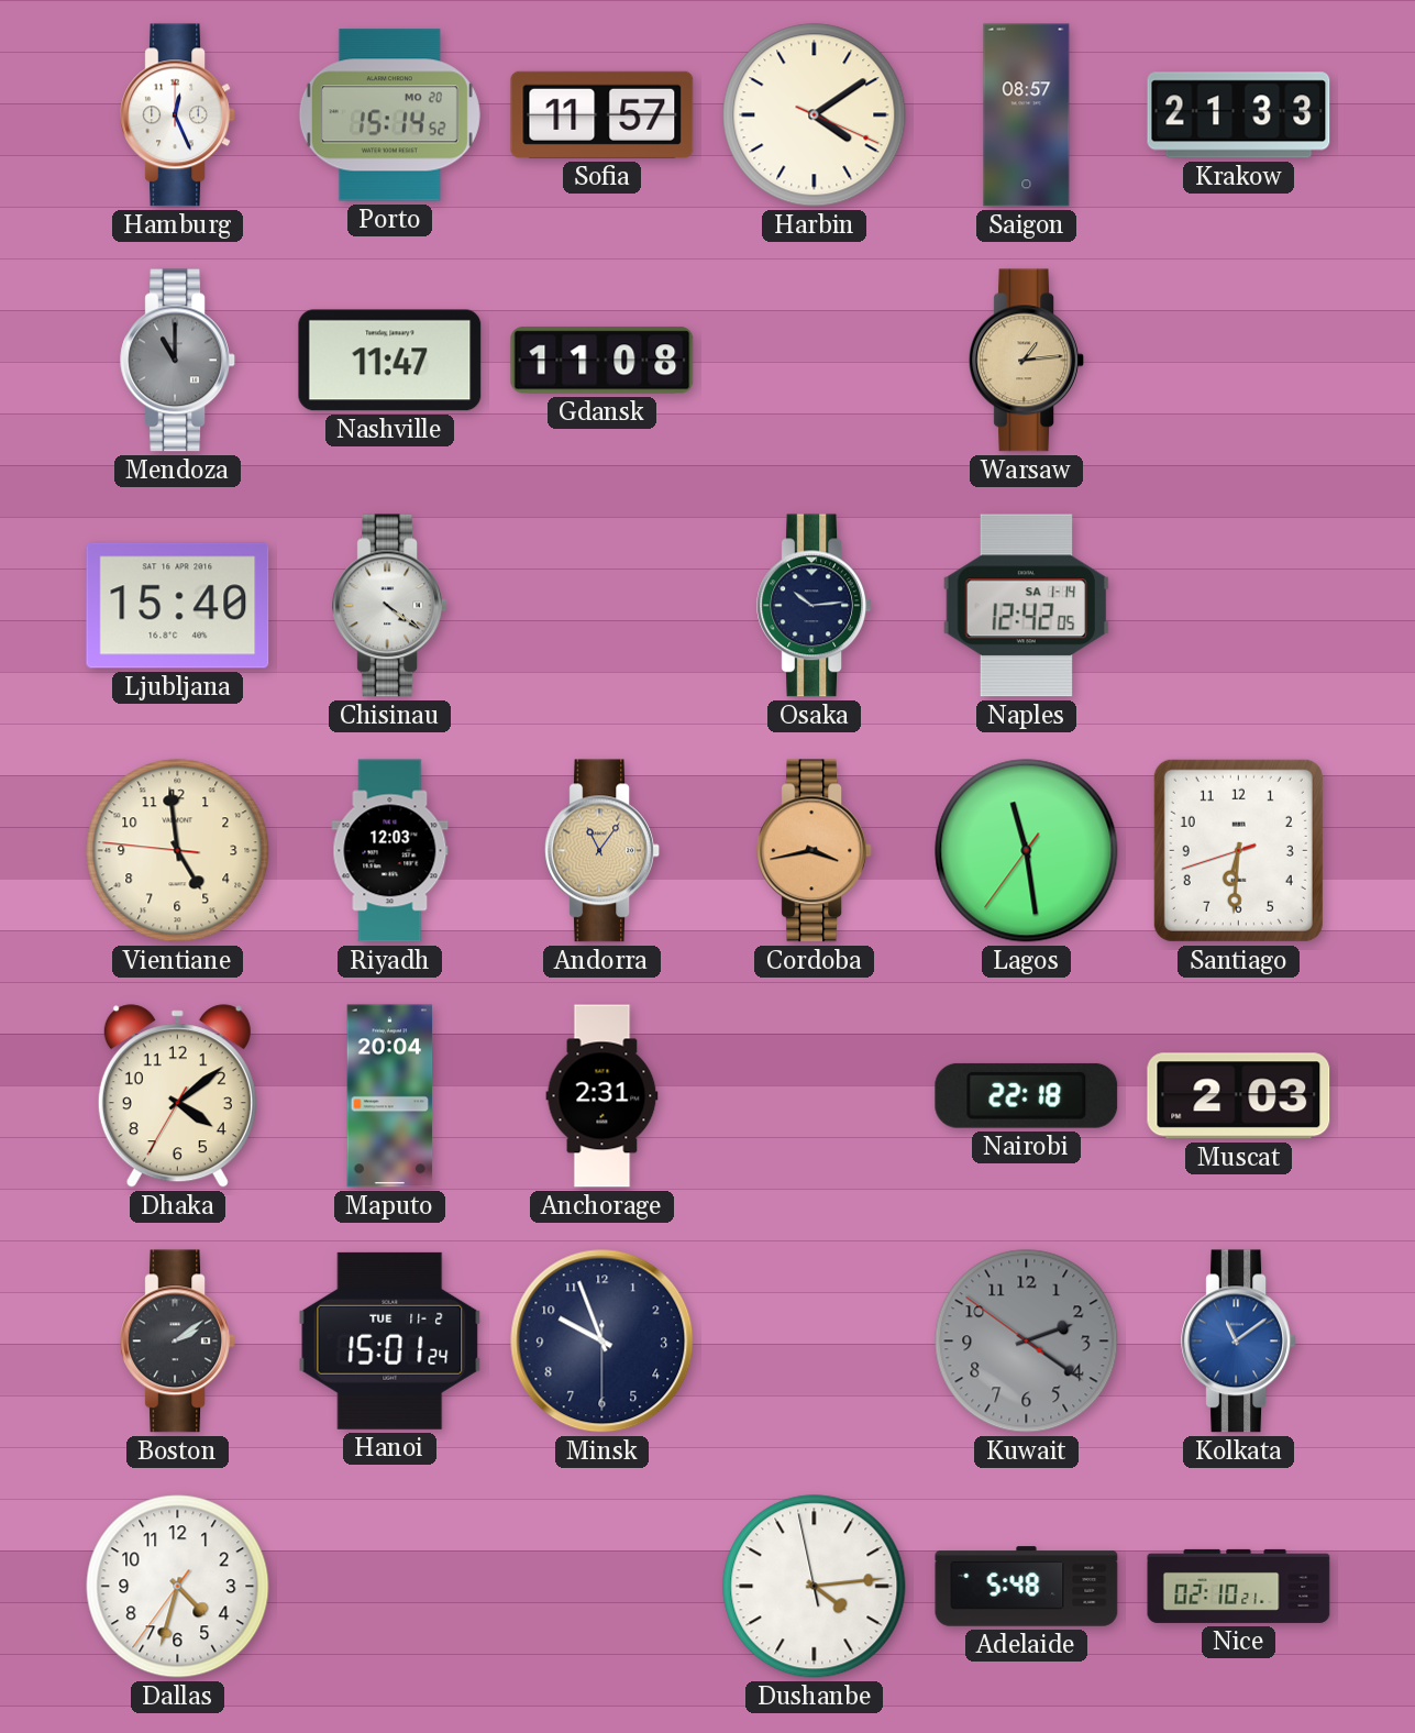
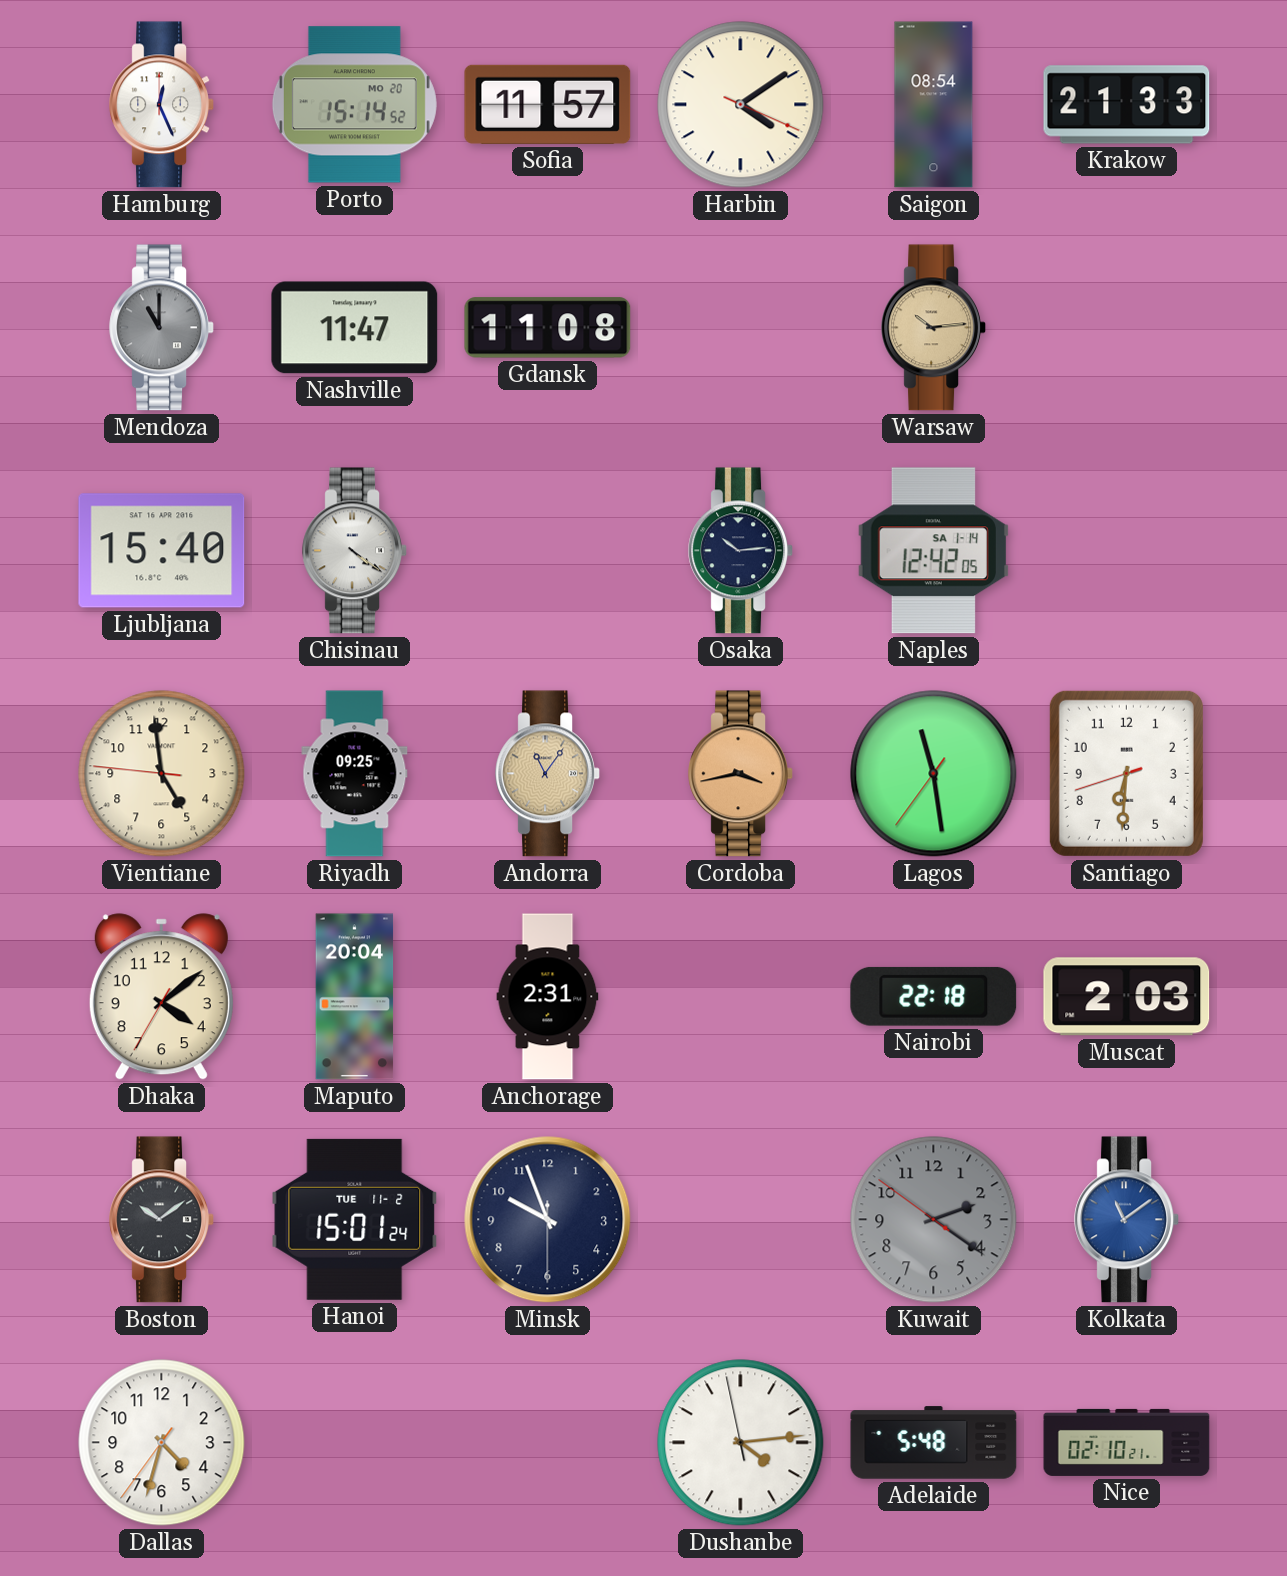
Saigon: 08:57 -> 08:54
Warsaw: 1:14 -> 10:14
Riyadh: 12:03 -> 09:25
Boston: 2:09 -> 10:09
